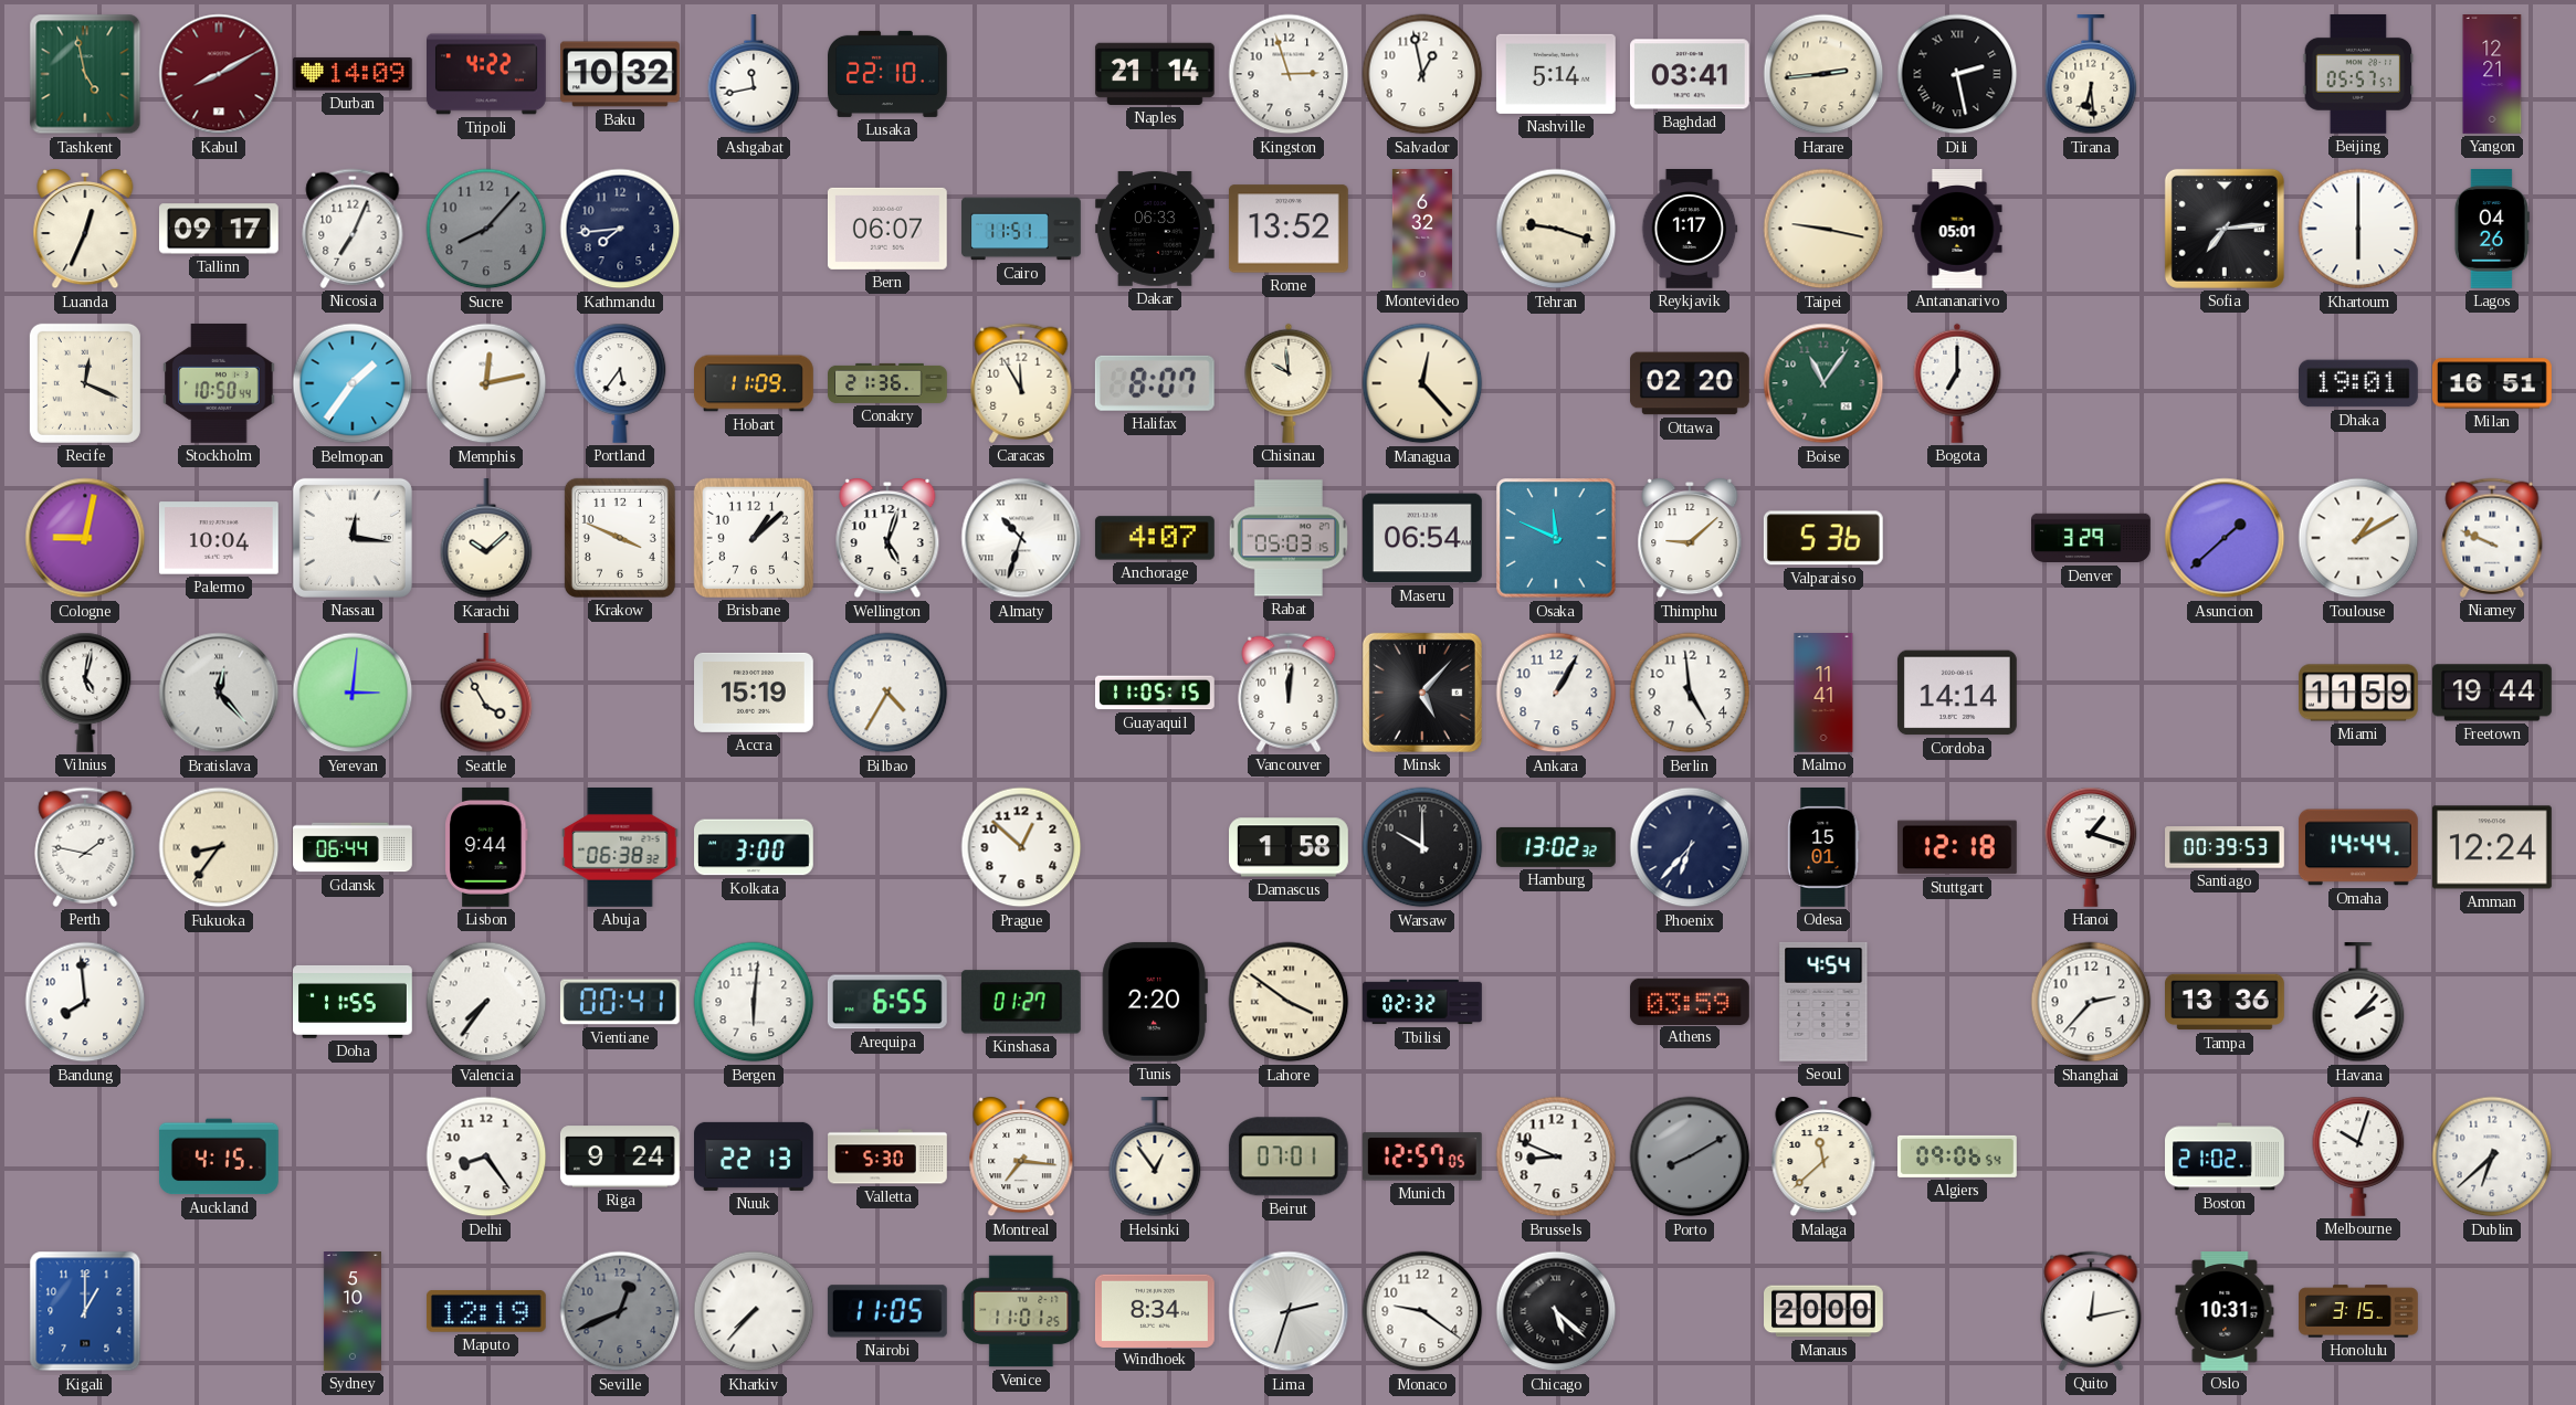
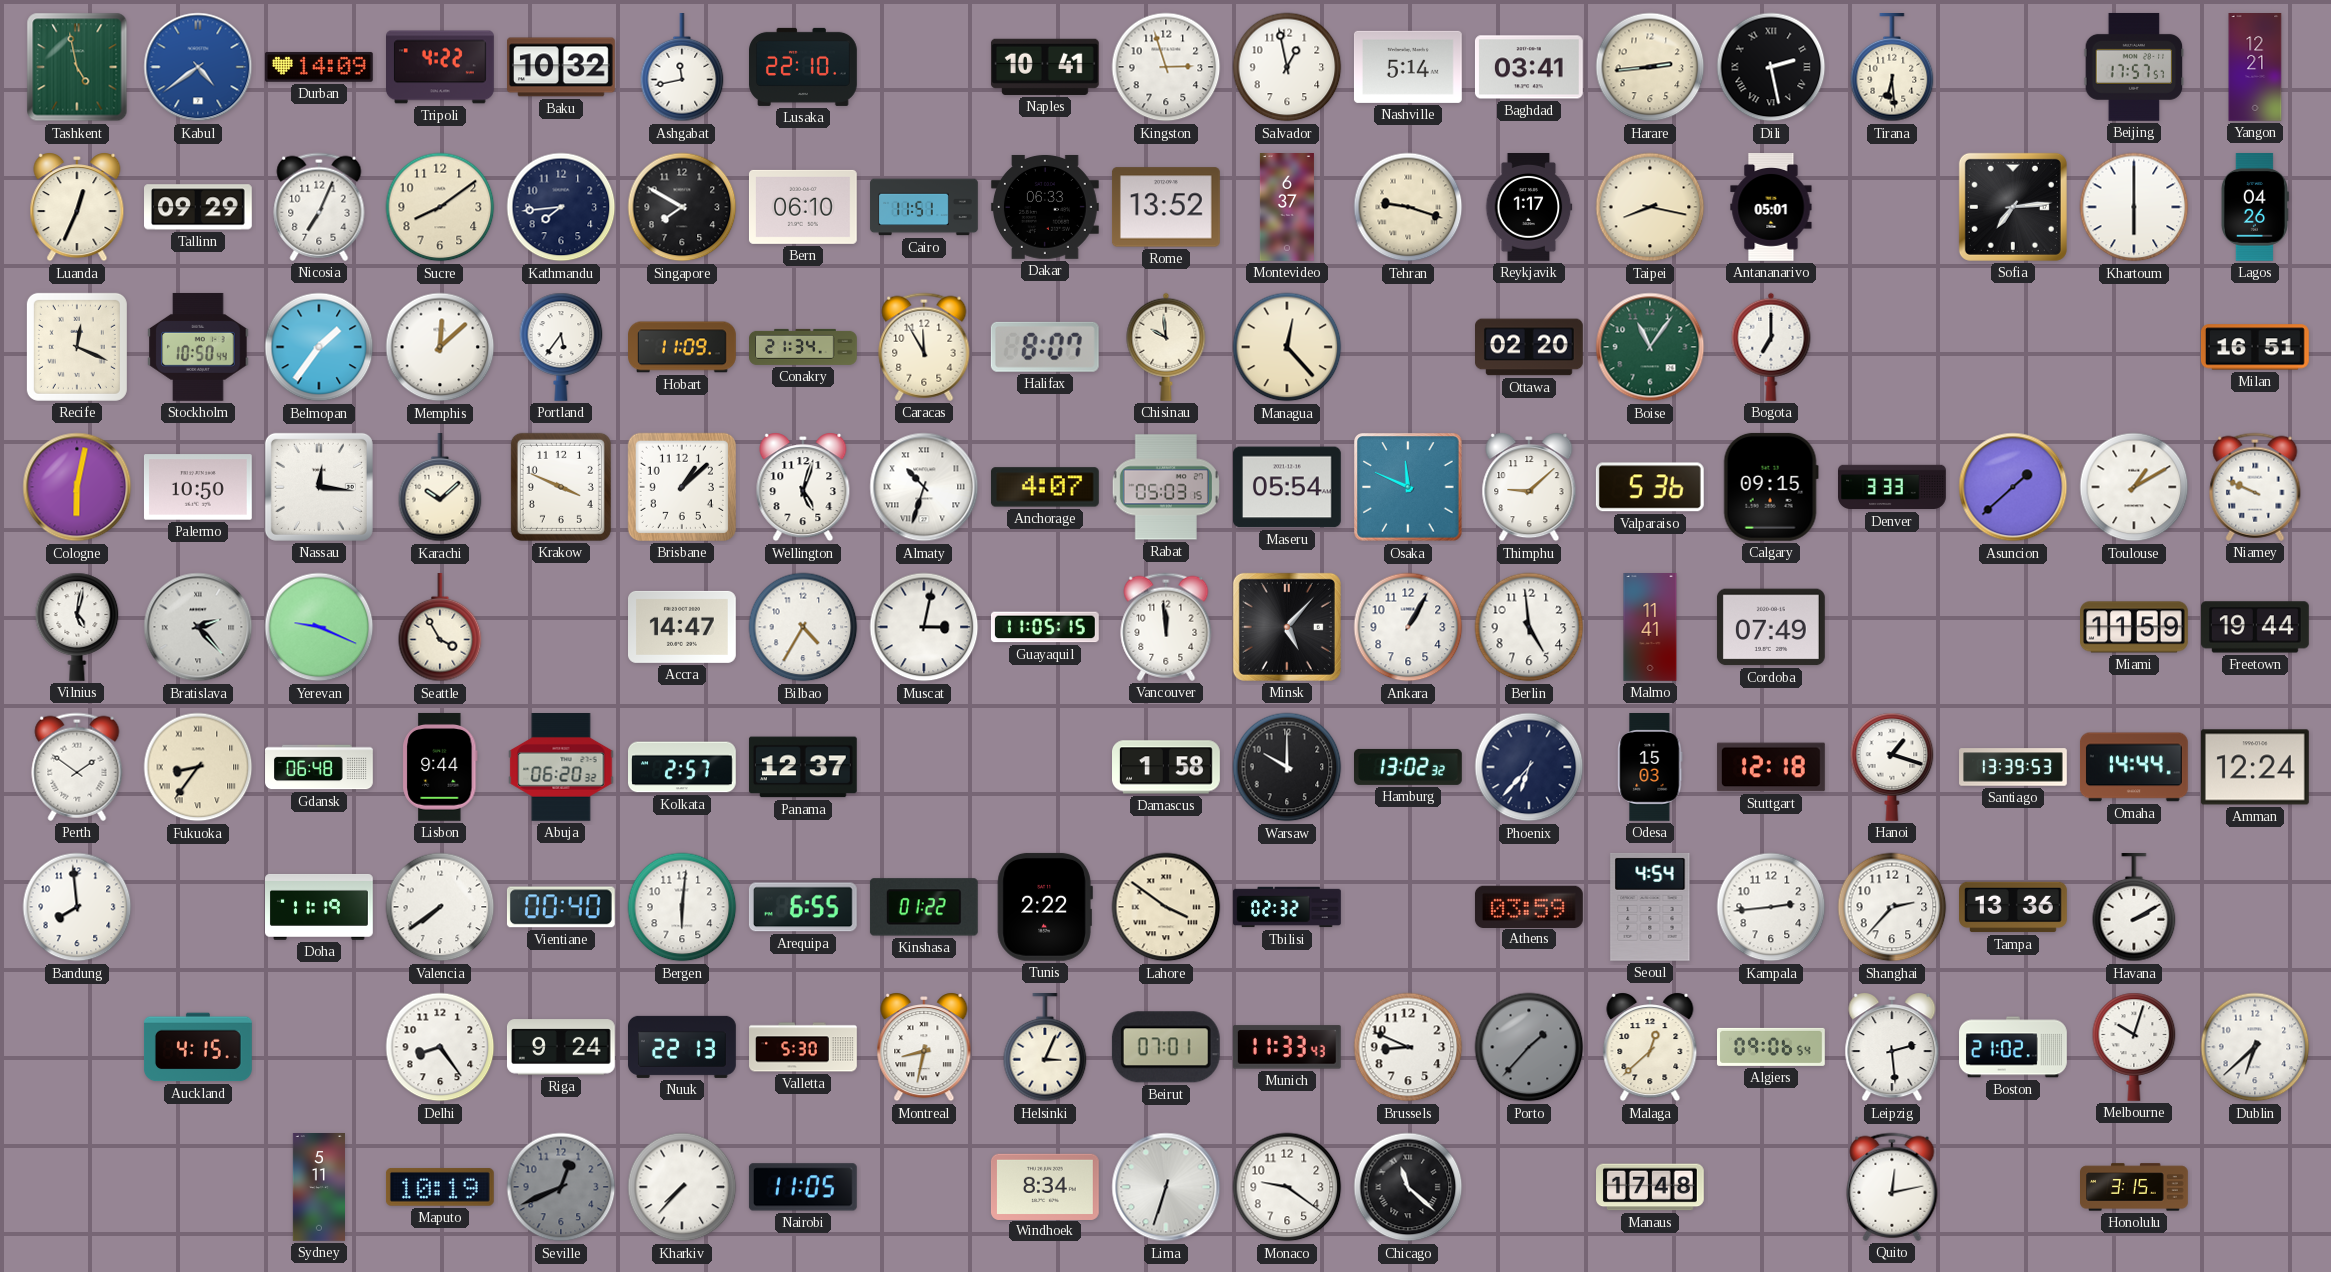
Kabul: 8:10 -> 4:39
Kabul dial: burgundy -> blue
Naples: 21:14 -> 10:41
Beijing: 05:57 -> 17:57
Tallinn: 09:17 -> 09:29
Sucre: 8:07 -> 8:09
Sucre dial: grey -> cream
Singapore: none -> 7:50
Bern: 06:07 -> 06:10
Montevideo: 6:32 -> 6:37
Taipei: 9:17 -> 8:17
Memphis: 12:13 -> 12:08
Conakry: 21:36 -> 21:34
Dhaka: 19:01 -> none
Cologne: 9:02 -> 6:02
Palermo: 10:04 -> 10:50
Maseru: 06:54 -> 05:54
Calgary: none -> 09:15
Denver: 3:29 -> 3:33
Bratislava: 12:23 -> 2:23
Yerevan: 3:01 -> 9:19
Accra: 15:19 -> 14:47
Muscat: none -> 3:02
Vancouver: 12:01 -> 11:59
Cordoba: 14:14 -> 07:49
Perth: 1:47 -> 1:51
Gdansk: 06:44 -> 06:48
Abuja: 06:38 -> 06:20
Kolkata: 3:00 -> 2:57
Panama: none -> 12:37
Prague: 12:52 -> none
Odesa: 15:01 -> 15:03
Santiago: 00:39 -> 13:39
Doha: 11:55 -> 11:19
Valencia: 7:36 -> 7:39
Vientiane: 00:41 -> 00:40
Kinshasa: 01:27 -> 01:22
Tunis: 2:20 -> 2:22
Kampala: none -> 2:44
Havana: 2:07 -> 2:10
Montreal: 7:16 -> 8:32
Helsinki: 12:54 -> 3:04
Munich: 12:57 -> 11:33
Porto: 8:10 -> 1:37
Malaga: 11:38 -> 12:38
Leipzig: none -> 2:29
Kigali: 1:00 -> none
Sydney: 5:10 -> 5:11
Maputo: 12:19 -> 10:19
Venice: 11:01 -> none
Lima: 2:33 -> 6:33
Chicago: 5:22 -> 11:22
Manaus: 20:00 -> 17:48
Oslo: 10:31 -> none
